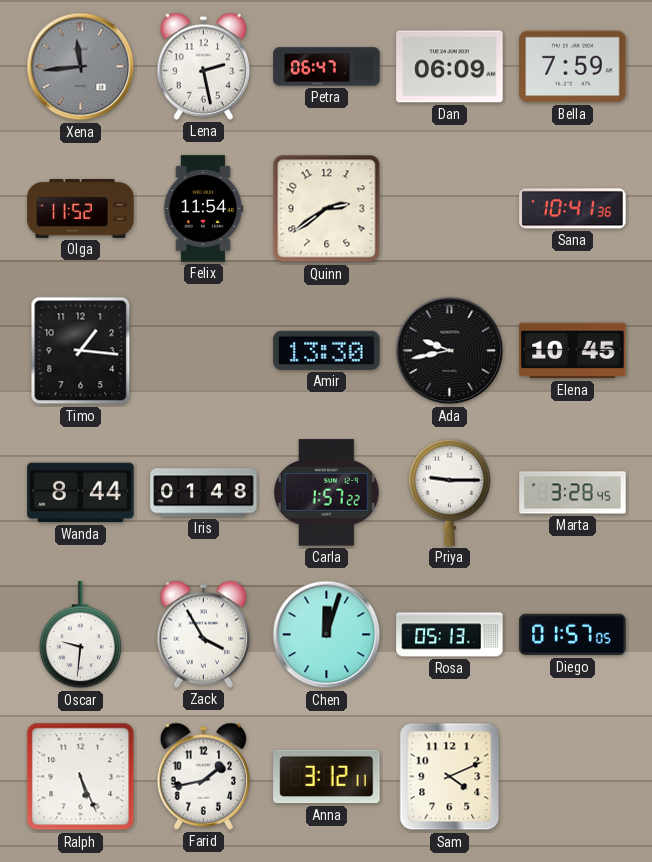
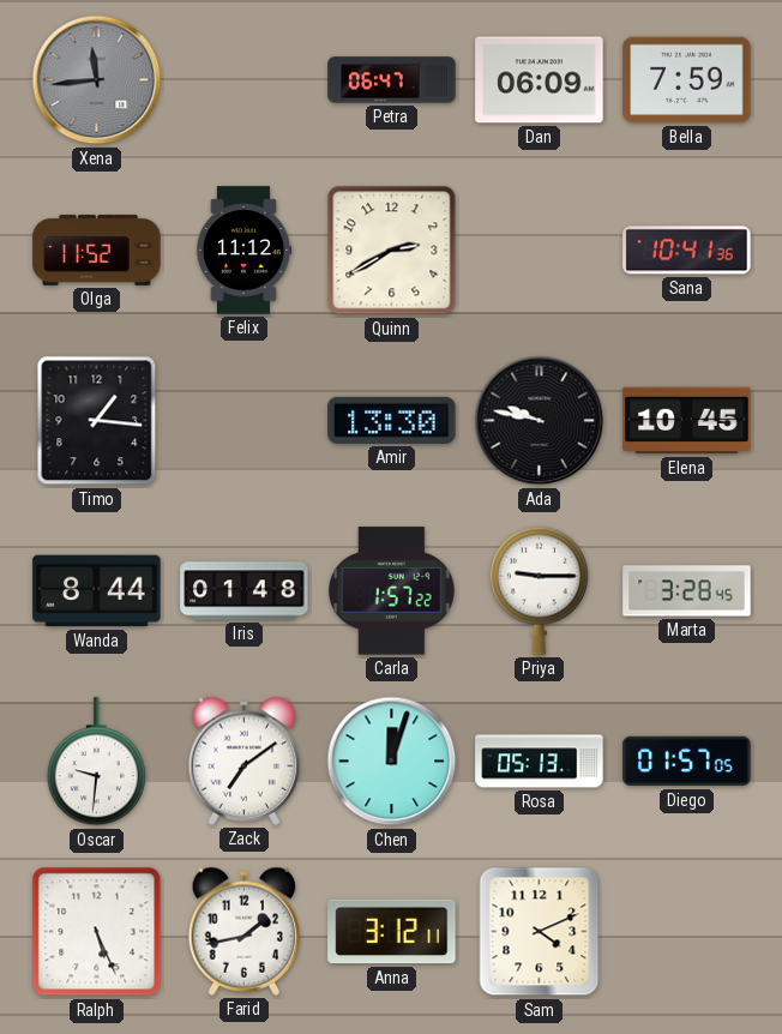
Lena: 2:28 -> none
Felix: 11:54 -> 11:12
Quinn: 2:39 -> 2:40
Ada: 9:43 -> 9:47
Zack: 3:55 -> 7:09
